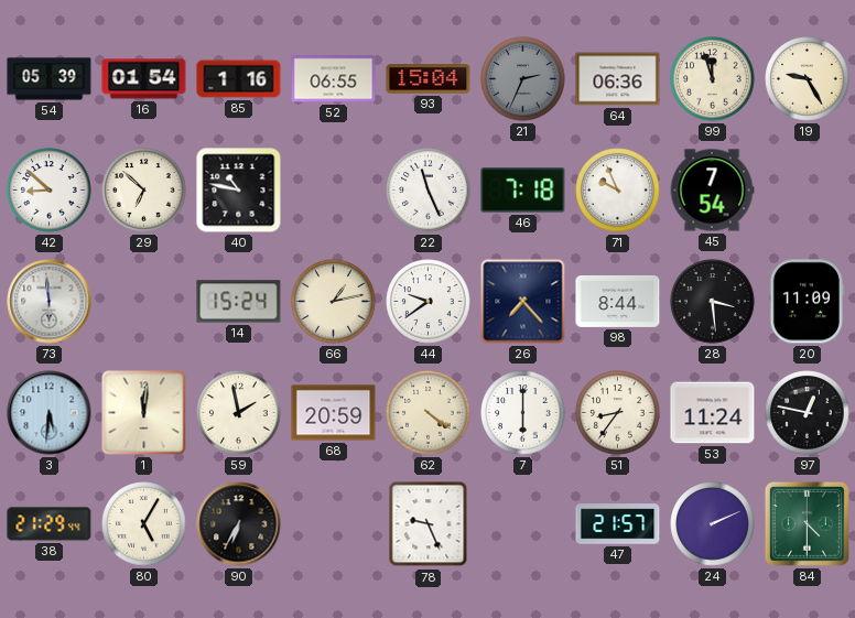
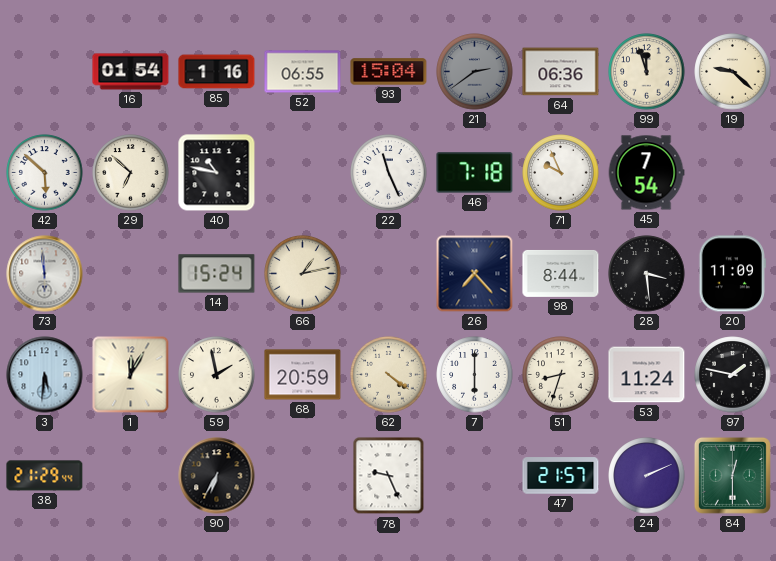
54: 05:39 -> none
21: 2:34 -> 2:39
19: 9:25 -> 9:22
42: 8:52 -> 5:52
44: 9:39 -> none
1: 12:01 -> 12:05
51: 8:36 -> 8:33
97: 12:47 -> 1:47
80: 5:05 -> none
84: 4:30 -> 12:30
